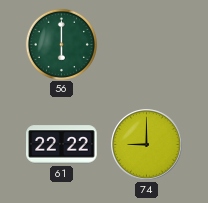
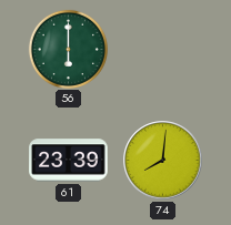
61: 22:22 -> 23:39
74: 9:00 -> 8:01
